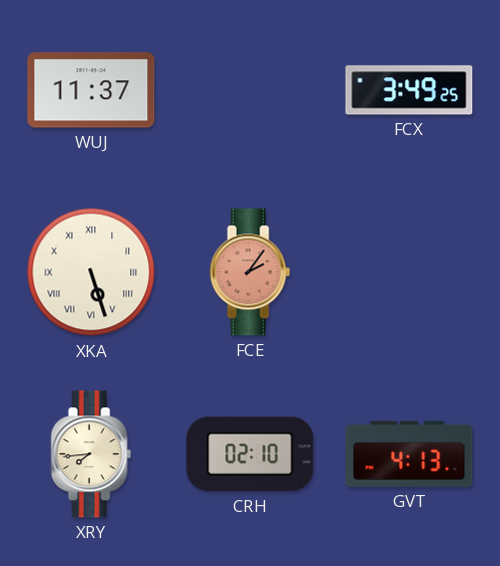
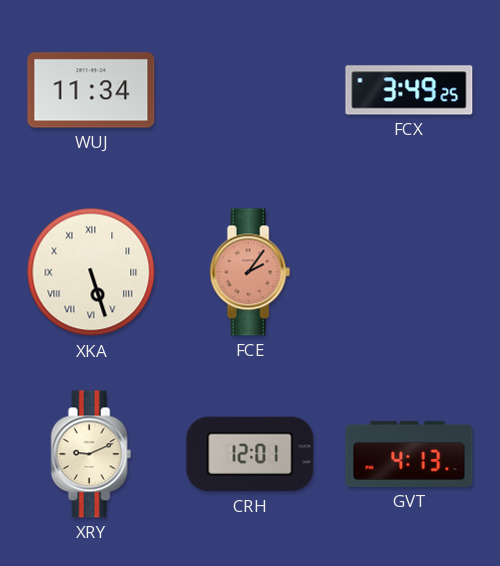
WUJ: 11:37 -> 11:34
XRY: 7:44 -> 9:11
CRH: 02:10 -> 12:01
